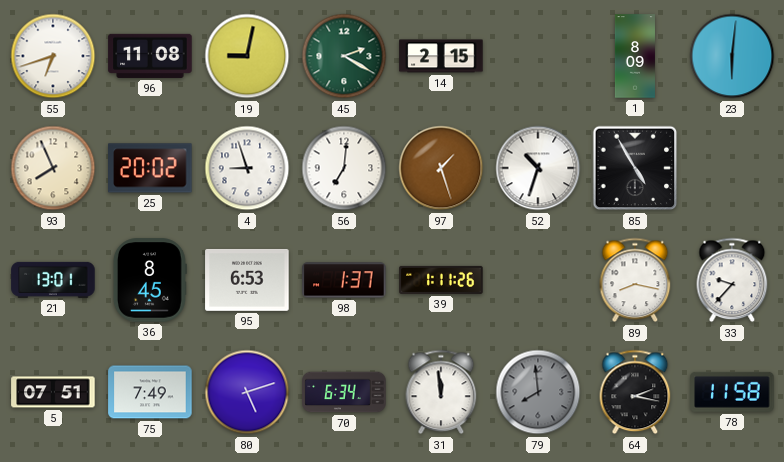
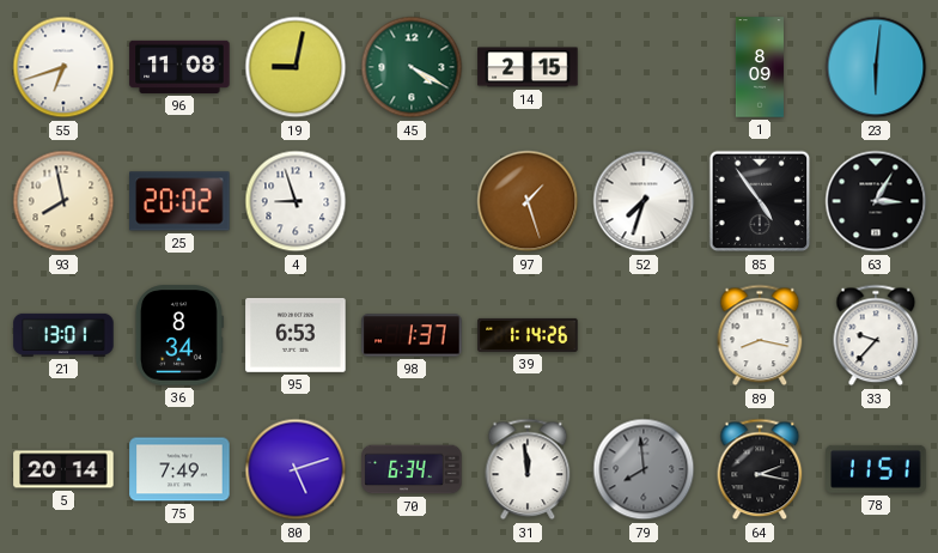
45: 2:20 -> 4:20
93: 7:56 -> 7:58
56: 7:01 -> none
52: 10:33 -> 7:33
85: 4:55 -> 4:54
63: none -> 3:05
36: 8:45 -> 8:34
39: 1:11 -> 1:14
5: 07:51 -> 20:14
78: 11:58 -> 11:51
